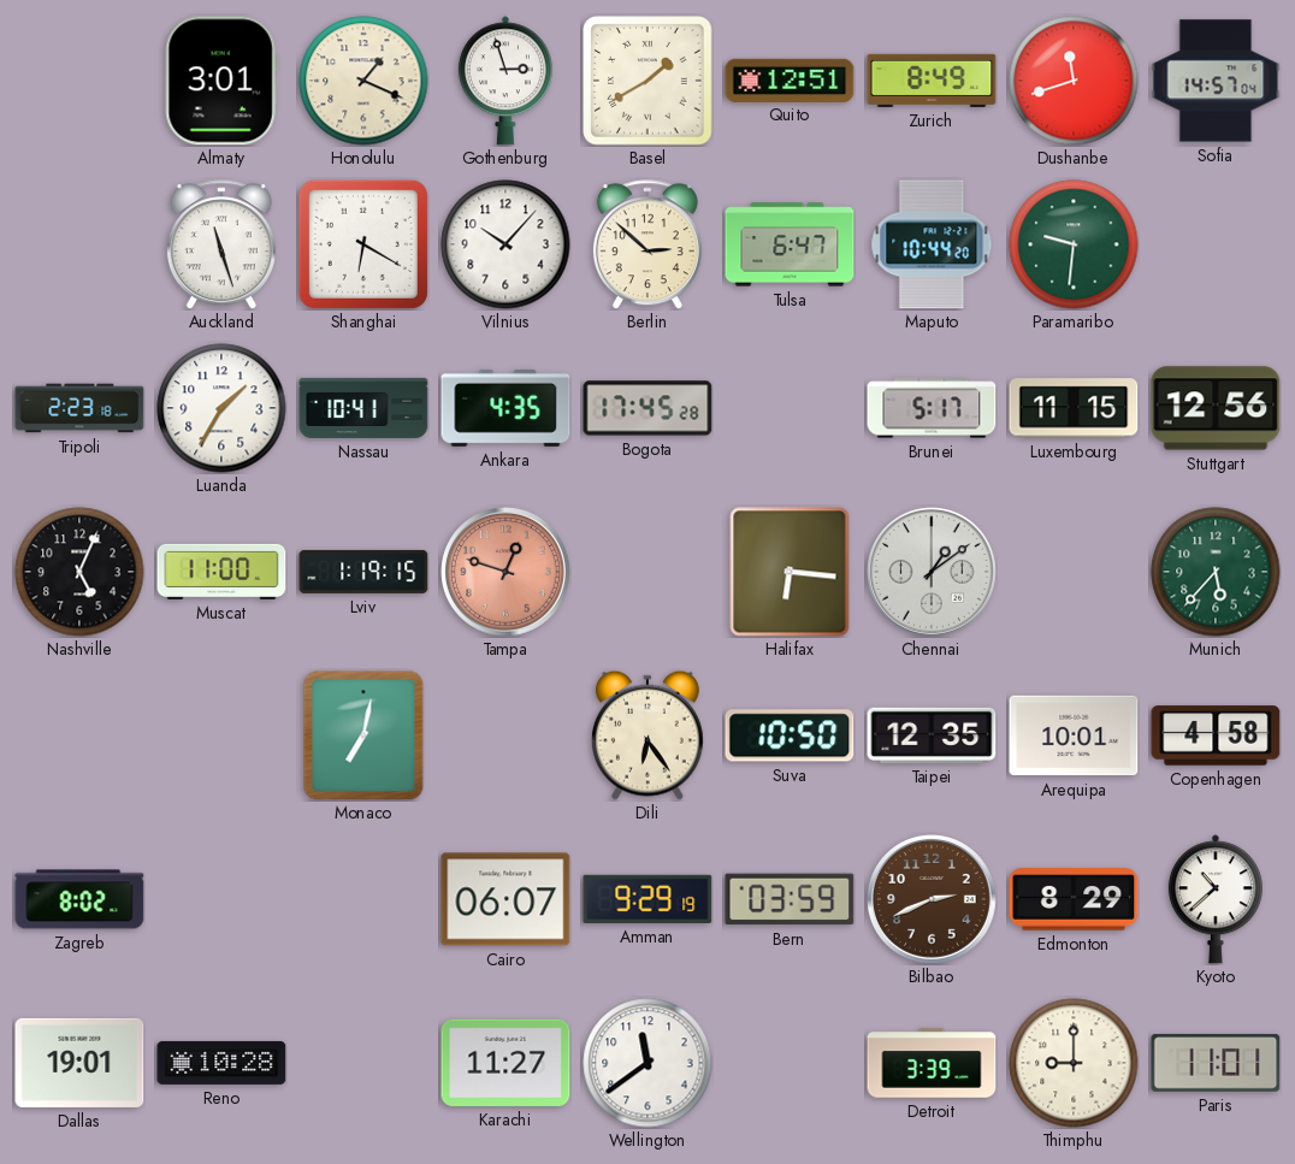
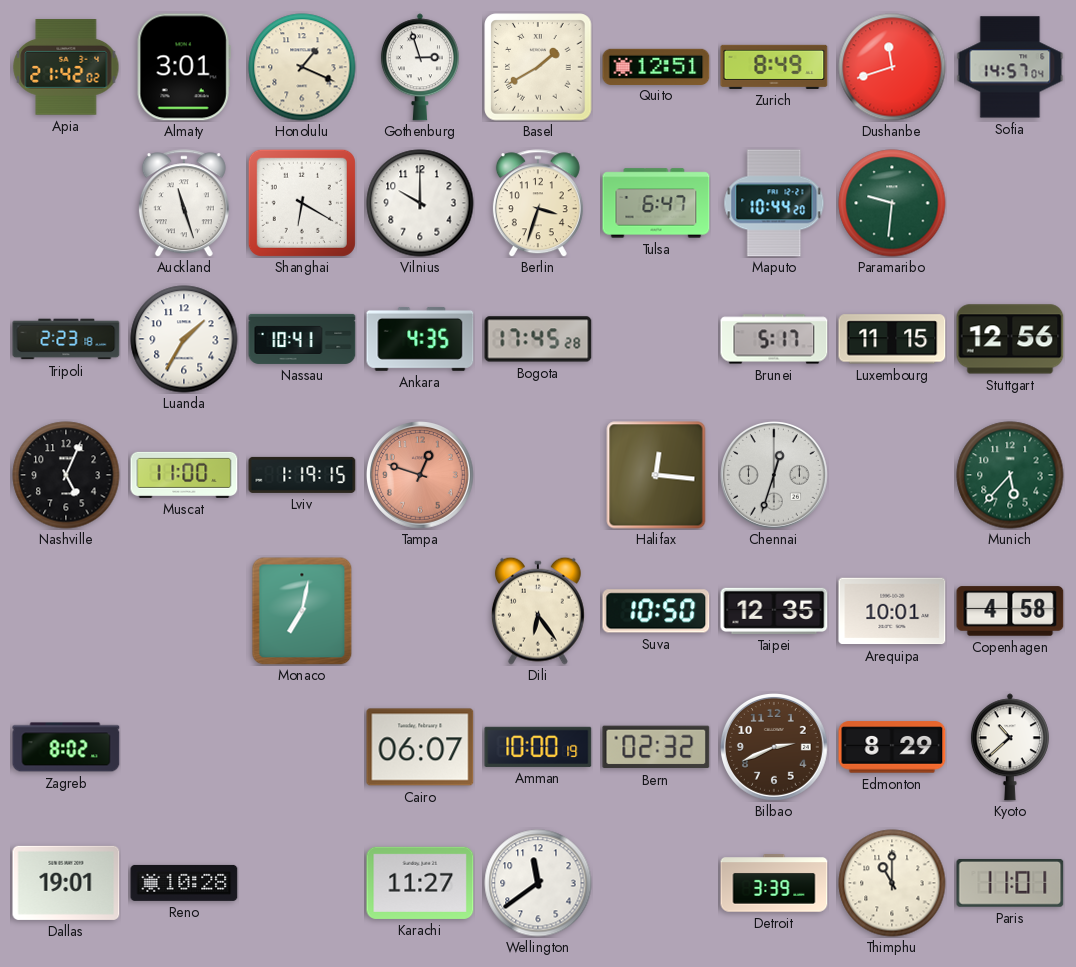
Apia: none -> 21:42
Vilnius: 10:07 -> 10:00
Berlin: 2:52 -> 3:33
Halifax: 6:16 -> 12:16
Chennai: 1:09 -> 12:33
Amman: 9:29 -> 10:00
Bern: 03:59 -> 02:32
Thimphu: 9:00 -> 11:00
